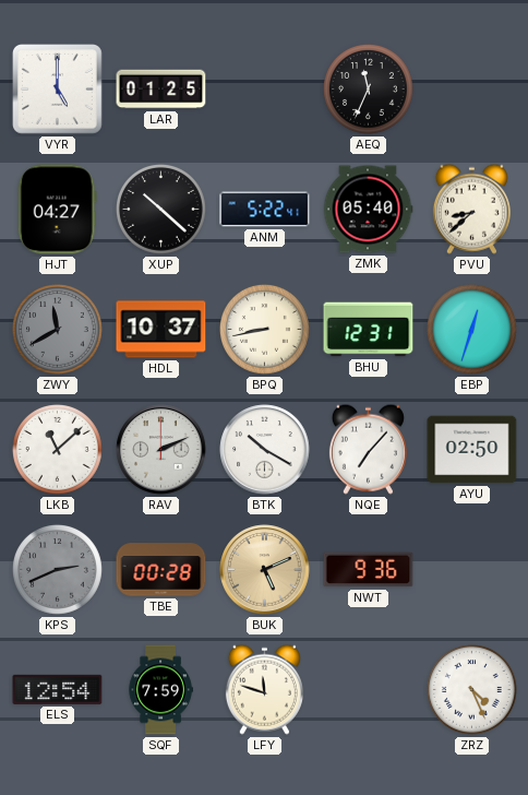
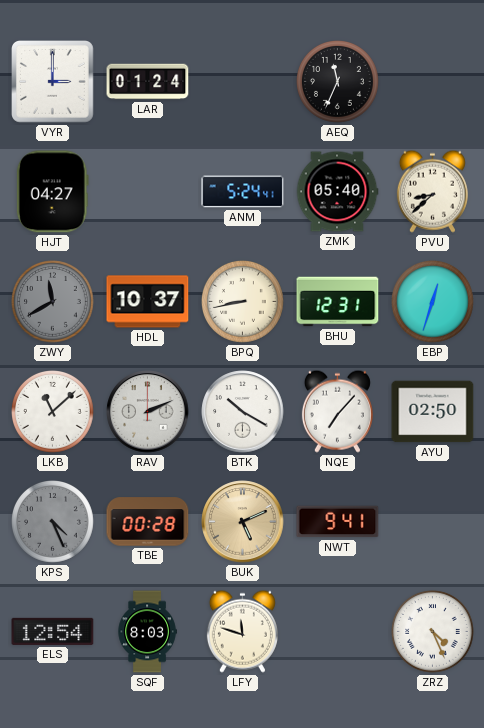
VYR: 5:00 -> 3:00
LAR: 01:25 -> 01:24
XUP: 10:22 -> none
ANM: 5:22 -> 5:24
KPS: 2:41 -> 4:26
NWT: 9:36 -> 9:41
SQF: 7:59 -> 8:03
